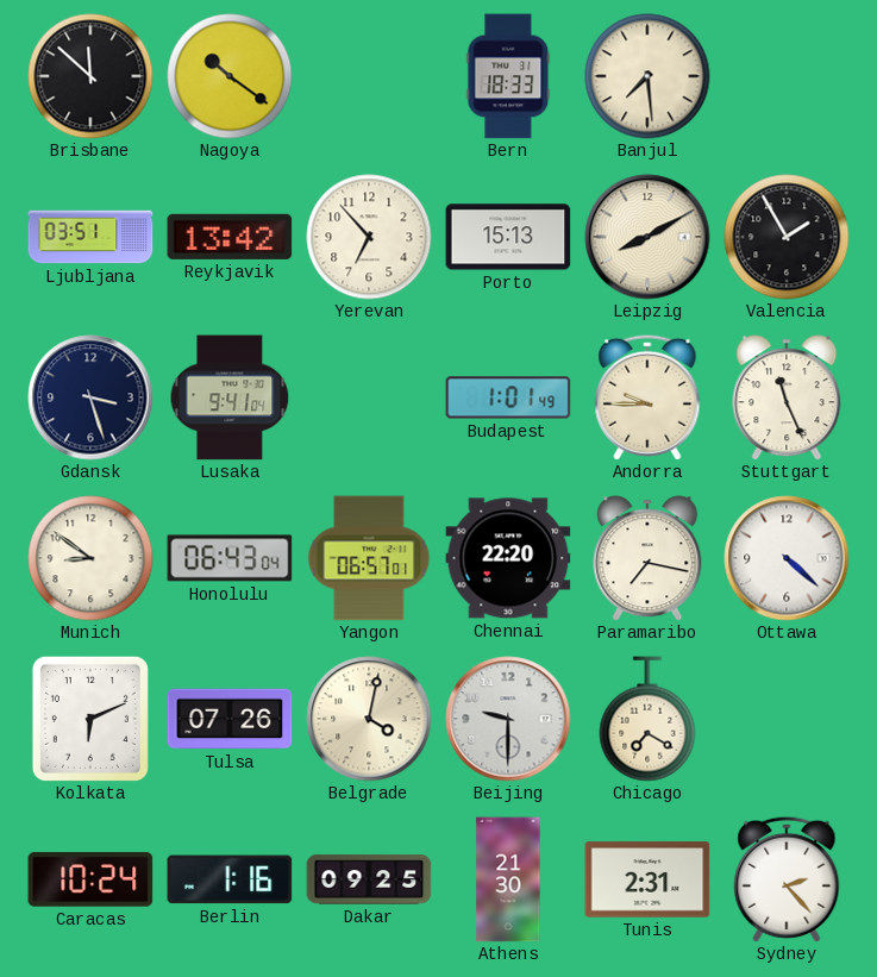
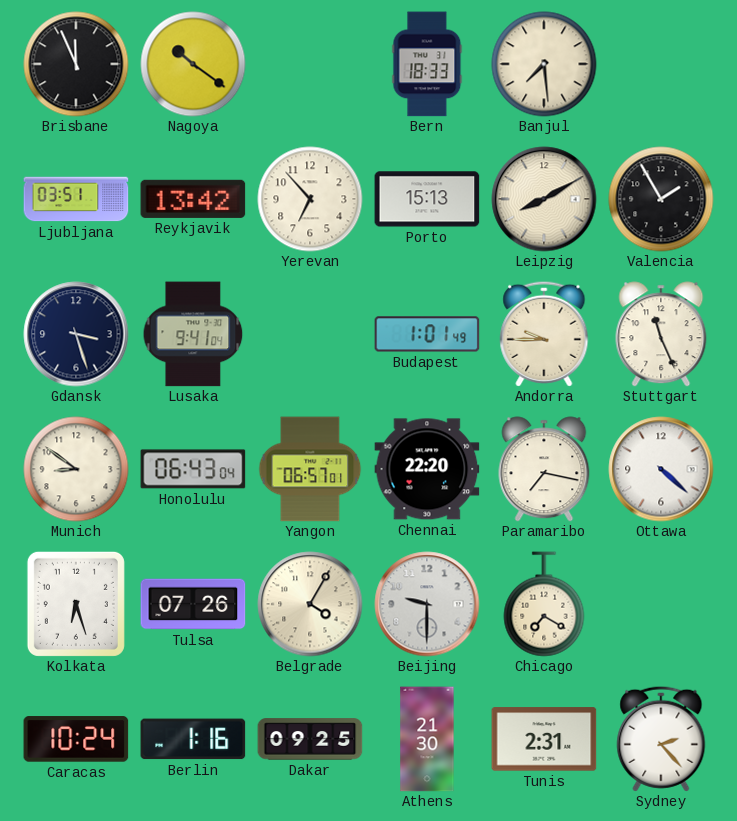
Brisbane: 11:52 -> 11:56
Kolkata: 6:11 -> 6:27
Belgrade: 4:02 -> 4:05
